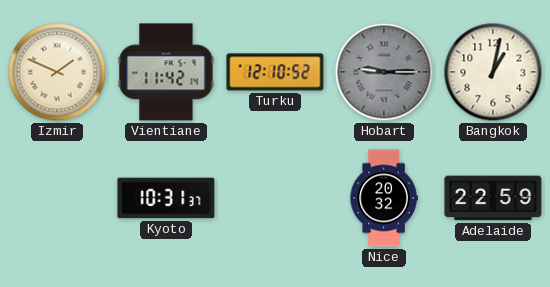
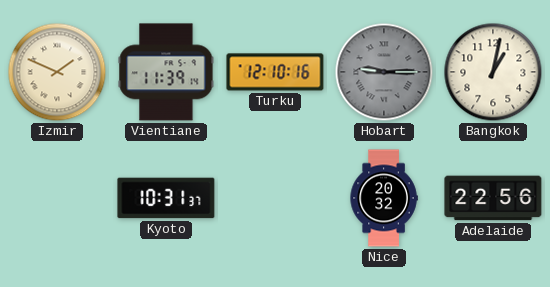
Vientiane: 11:42 -> 11:39
Turku: 12:10:52 -> 12:10:16
Adelaide: 22:59 -> 22:56
